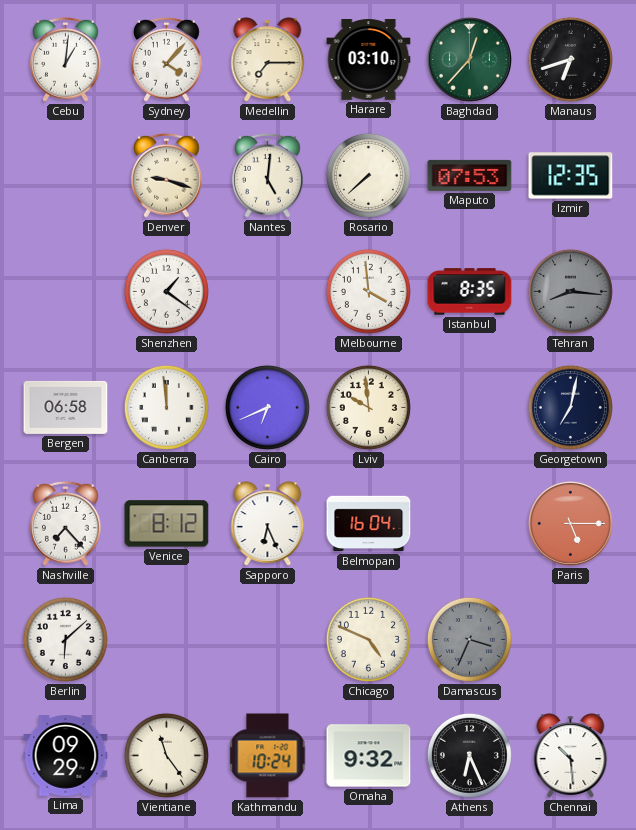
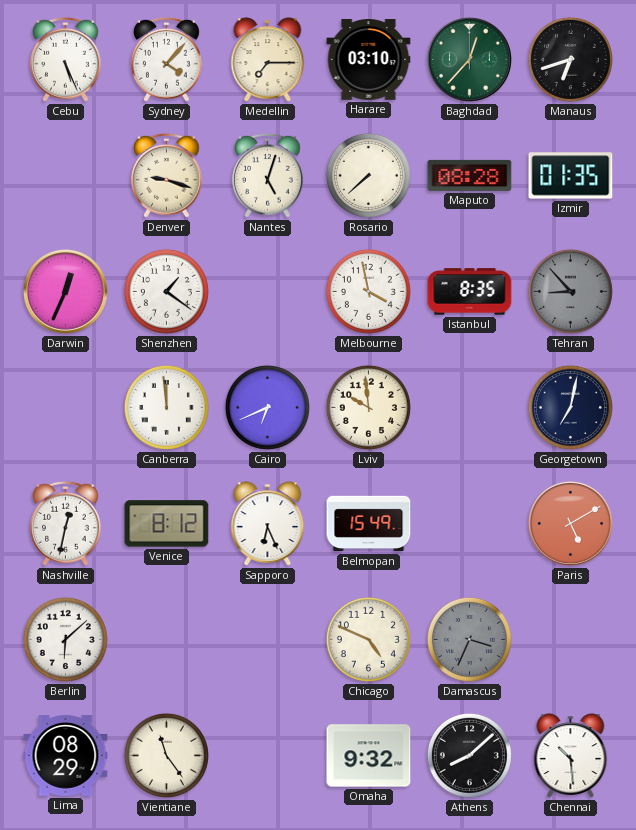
Cebu: 1:01 -> 5:26
Nantes: 5:01 -> 5:03
Maputo: 07:53 -> 08:28
Izmir: 12:35 -> 01:35
Darwin: none -> 12:34
Melbourne: 3:59 -> 3:58
Tehran: 8:16 -> 8:53
Bergen: 06:58 -> none
Nashville: 7:23 -> 12:32
Belmopan: 16:04 -> 15:49
Paris: 5:15 -> 5:10
Lima: 09:29 -> 08:29
Kathmandu: 10:24 -> none
Athens: 6:26 -> 8:08
